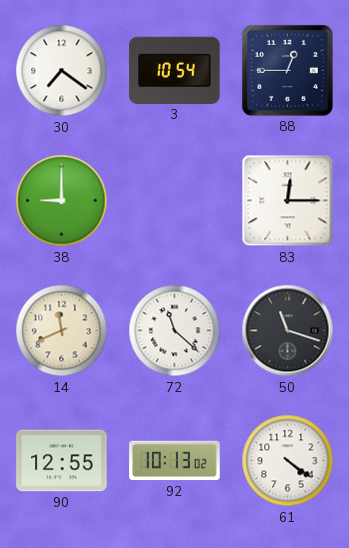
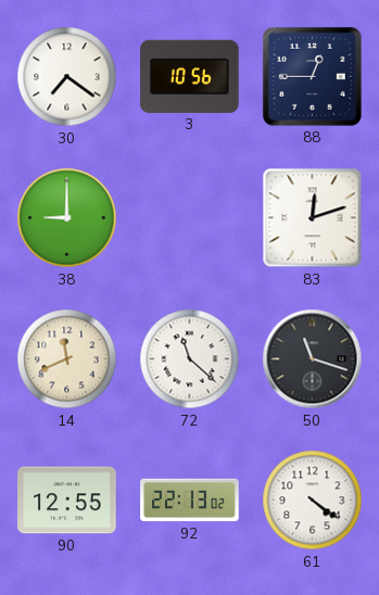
3: 10:54 -> 10:56
83: 12:15 -> 12:12
92: 10:13 -> 22:13
